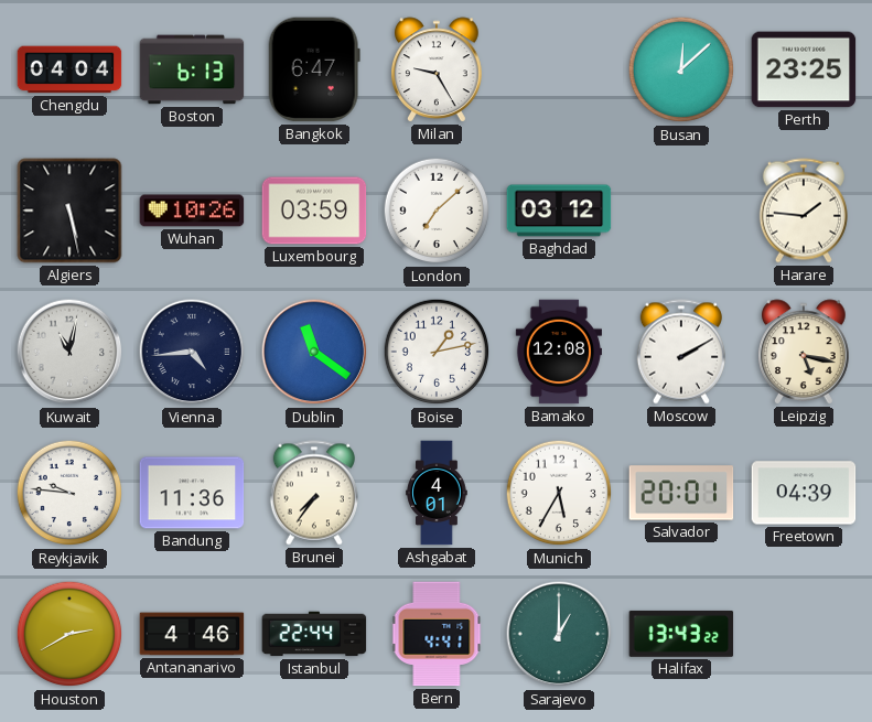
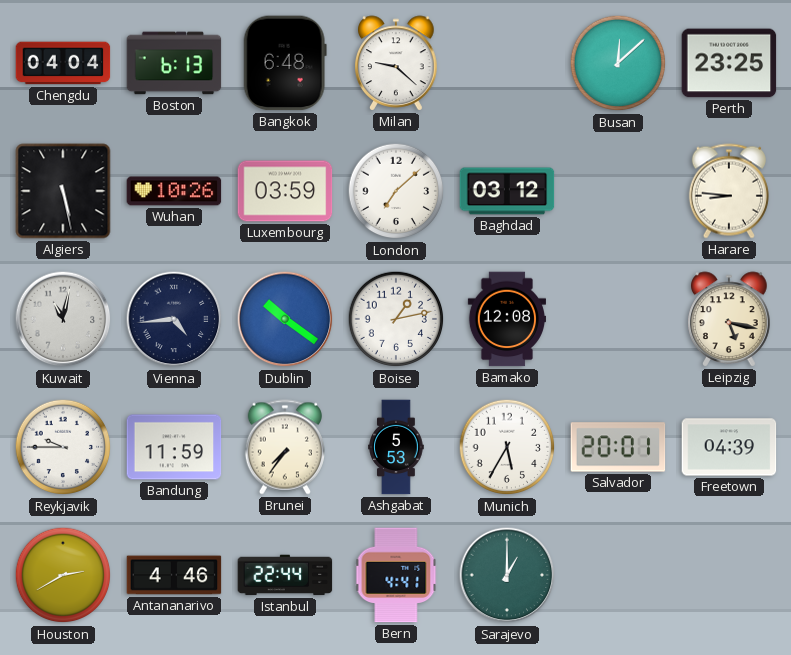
Bangkok: 6:47 -> 6:48
Milan: 9:25 -> 9:22
Harare: 1:46 -> 8:46
Dublin: 11:21 -> 10:21
Moscow: 2:10 -> none
Reykjavik: 9:46 -> 9:45
Bandung: 11:36 -> 11:59
Ashgabat: 4:01 -> 5:53
Halifax: 13:43 -> none
